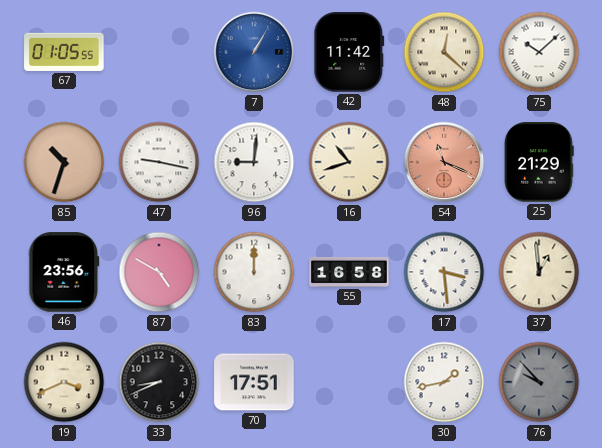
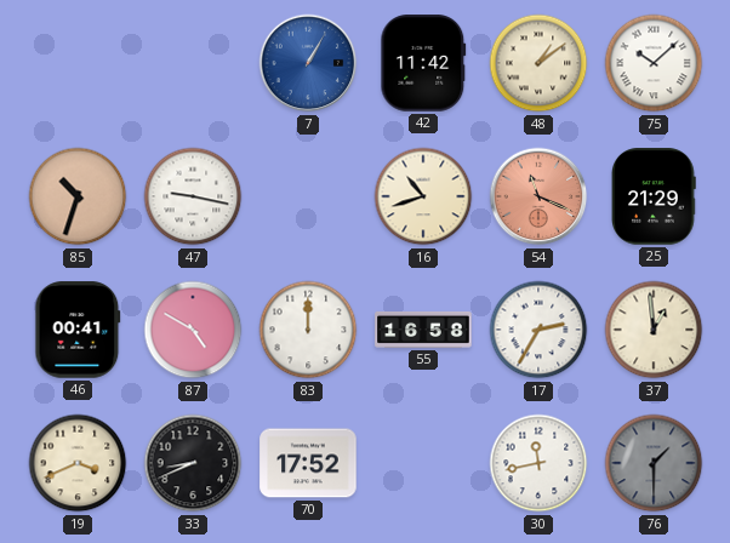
67: 01:05 -> none
48: 12:22 -> 1:09
96: 9:01 -> none
46: 23:56 -> 00:41
17: 3:29 -> 2:35
70: 17:51 -> 17:52
30: 1:43 -> 11:43
76: 9:53 -> 1:30
